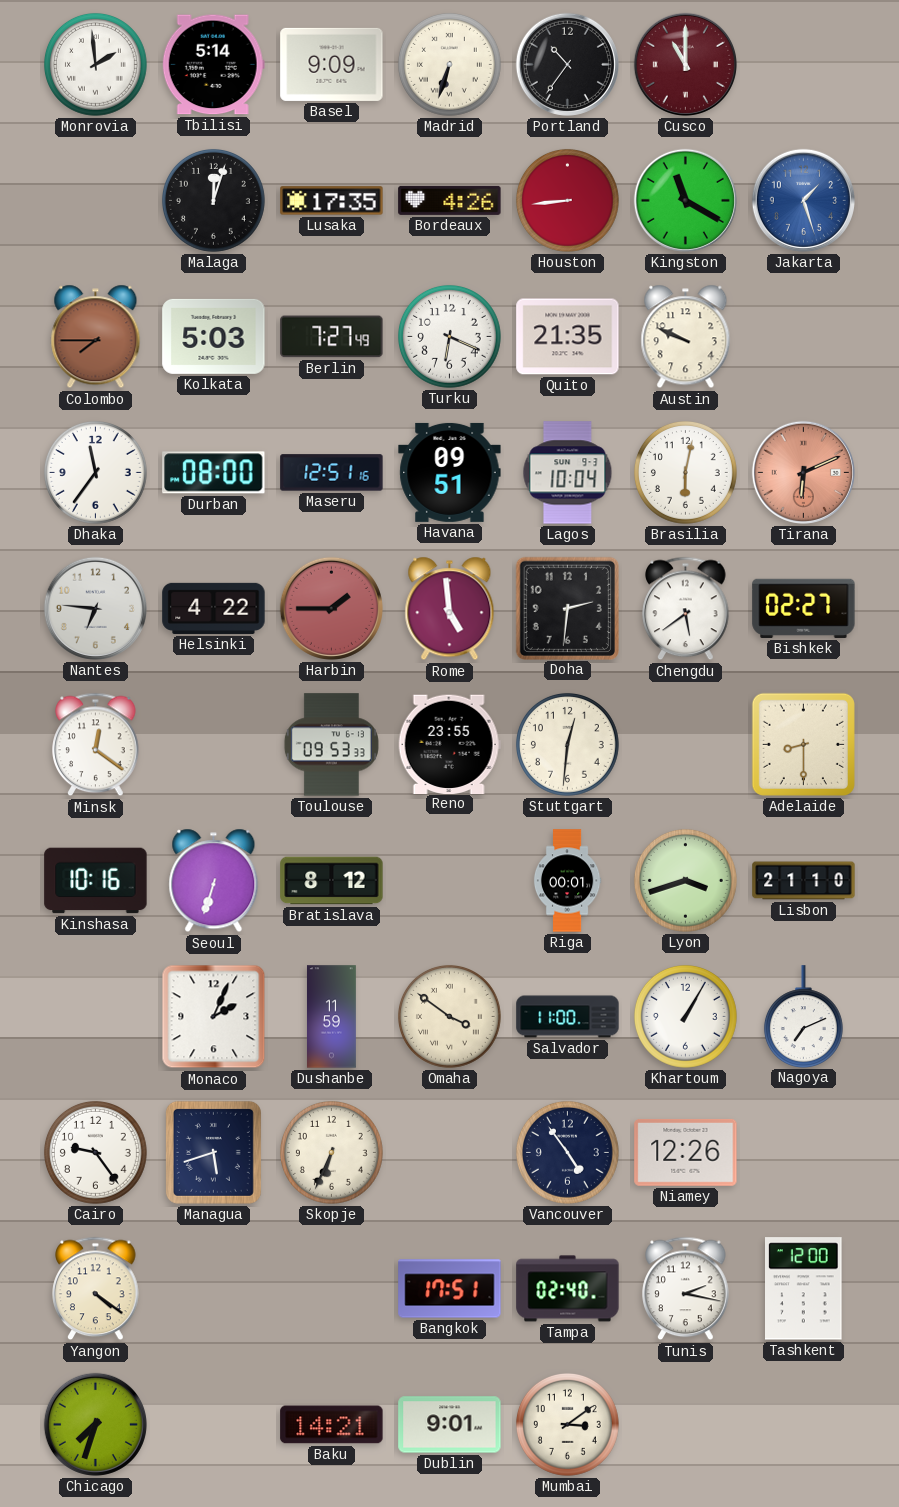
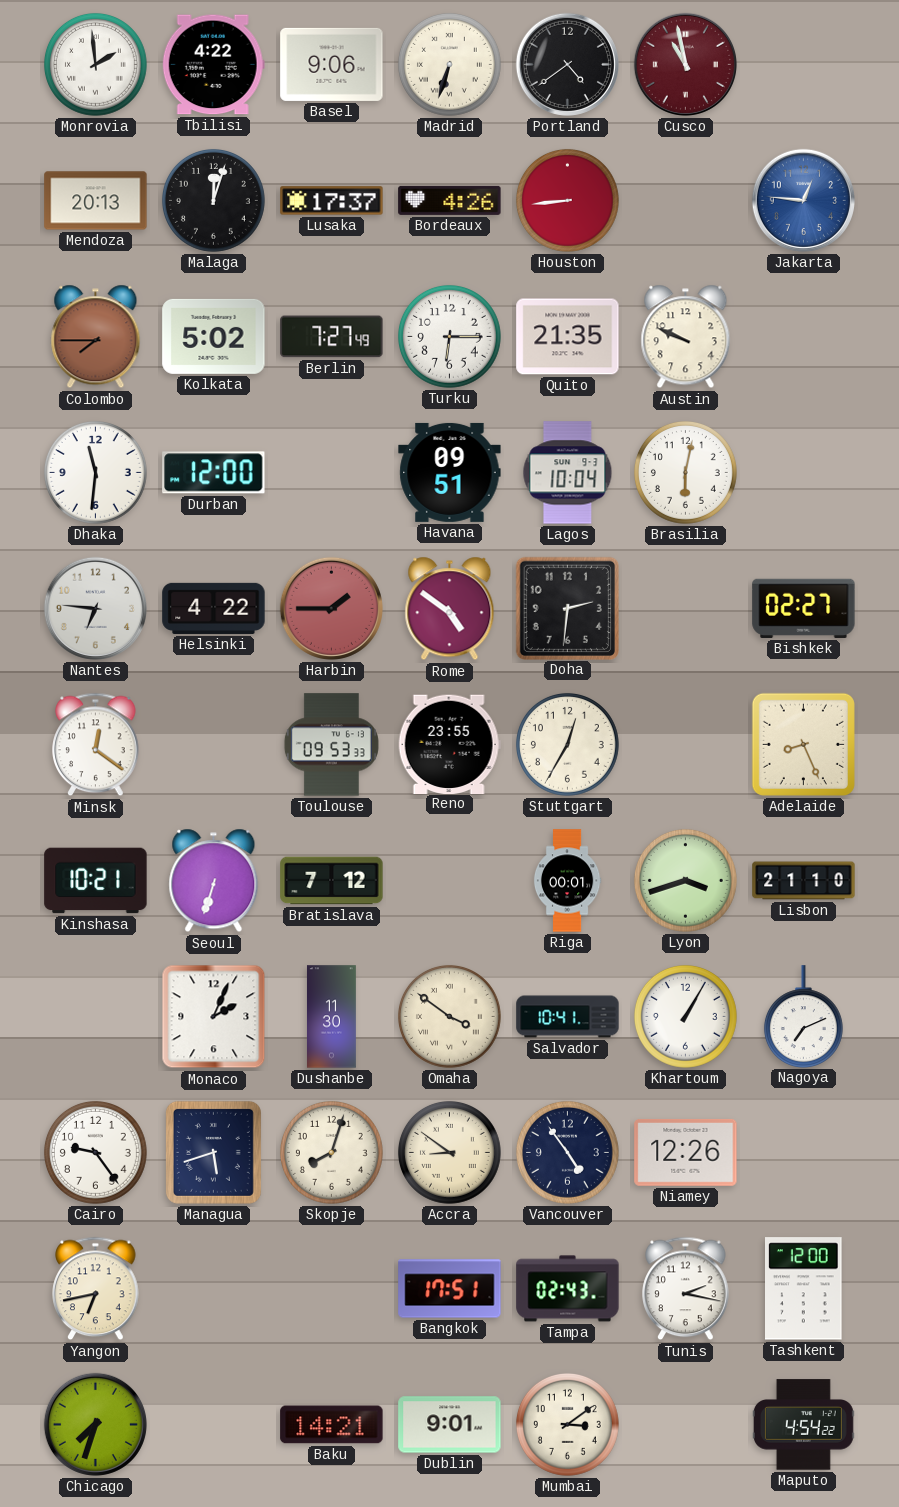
Tbilisi: 5:14 -> 4:22
Basel: 9:09 -> 9:06
Portland: 10:36 -> 4:39
Cusco: 11:00 -> 10:58
Mendoza: none -> 20:13
Lusaka: 17:35 -> 17:37
Kingston: 11:20 -> none
Jakarta: 1:27 -> 12:46
Kolkata: 5:03 -> 5:02
Turku: 6:19 -> 6:15
Dhaka: 11:36 -> 11:31
Durban: 08:00 -> 12:00
Maseru: 12:51 -> none
Tirana: 6:11 -> none
Rome: 4:59 -> 4:51
Chengdu: 5:39 -> none
Stuttgart: 12:31 -> 12:35
Adelaide: 8:30 -> 8:26
Kinshasa: 10:16 -> 10:21
Bratislava: 8:12 -> 7:12
Dushanbe: 11:59 -> 11:30
Salvador: 11:00 -> 10:41
Skopje: 6:34 -> 8:03
Accra: none -> 8:51
Yangon: 4:21 -> 6:43
Tampa: 02:40 -> 02:43
Maputo: none -> 4:54
